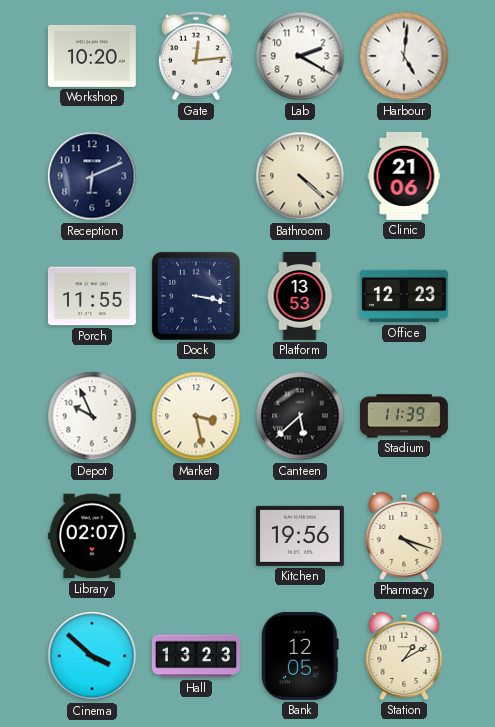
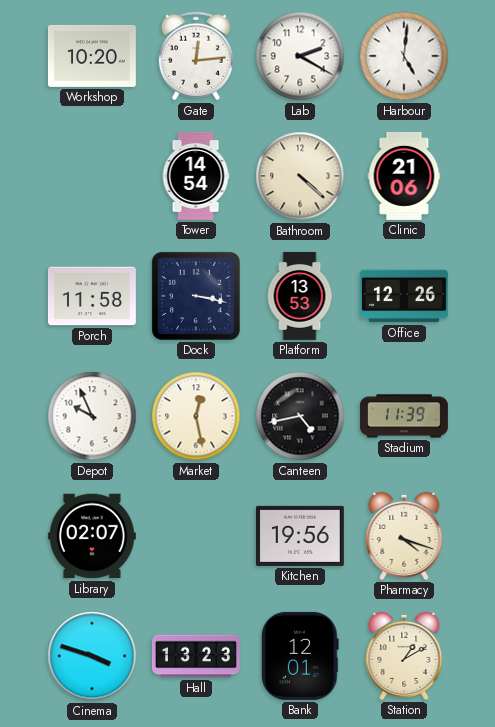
Reception: 6:11 -> none
Tower: none -> 14:54
Porch: 11:55 -> 11:58
Office: 12:23 -> 12:26
Market: 3:28 -> 12:28
Canteen: 5:38 -> 4:43
Cinema: 3:52 -> 3:48
Bank: 12:05 -> 12:01
